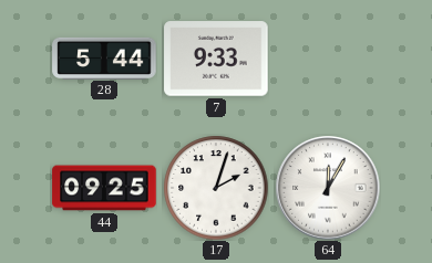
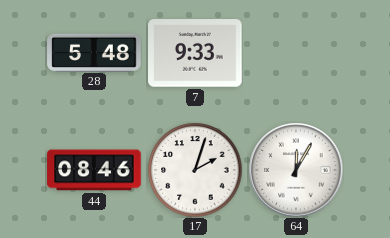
28: 5:44 -> 5:48
44: 09:25 -> 08:46
